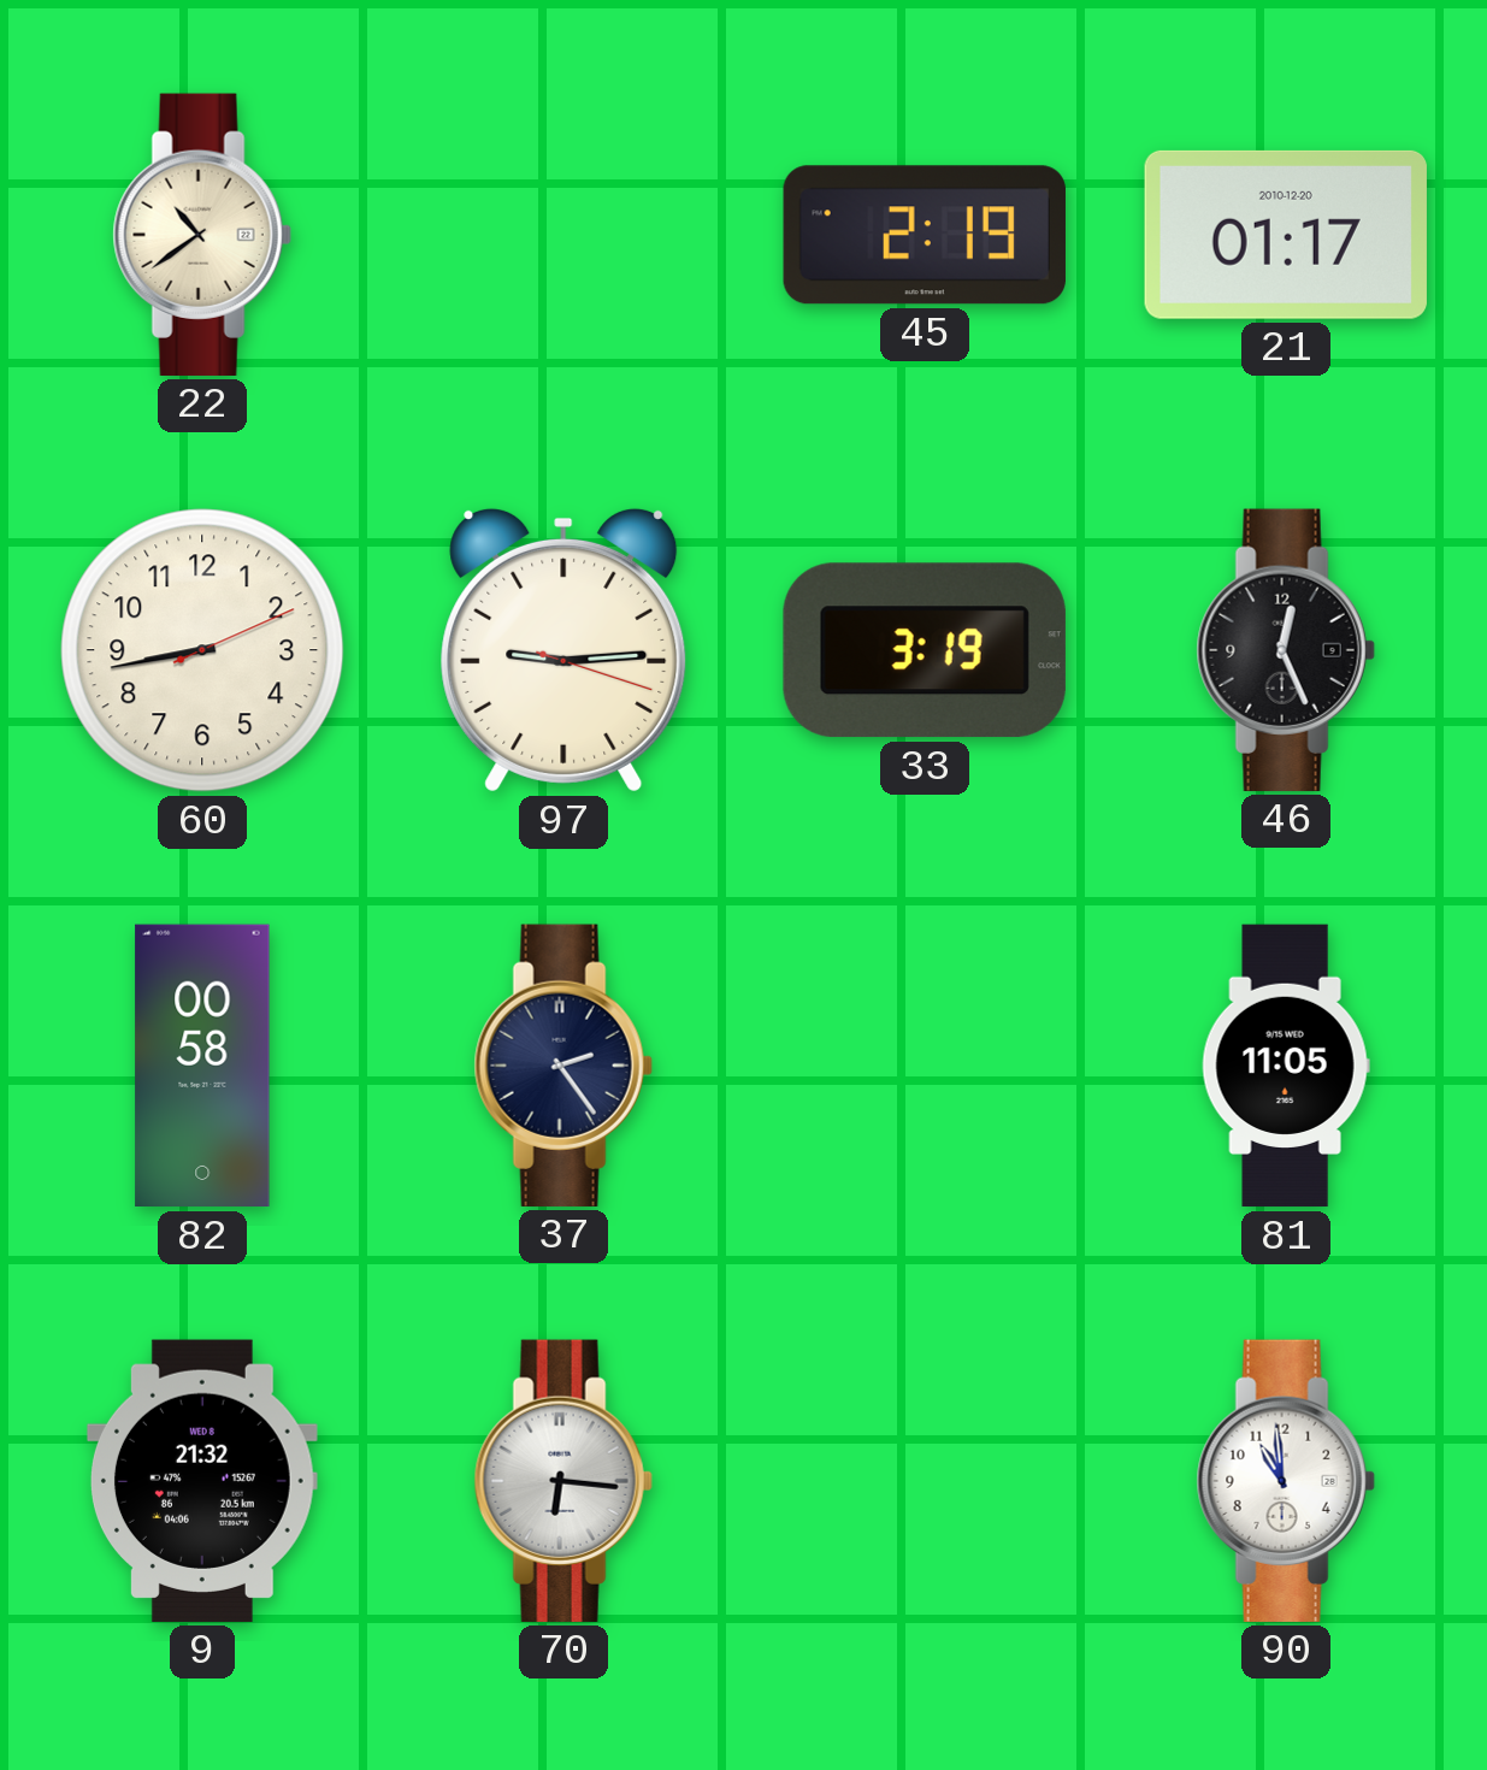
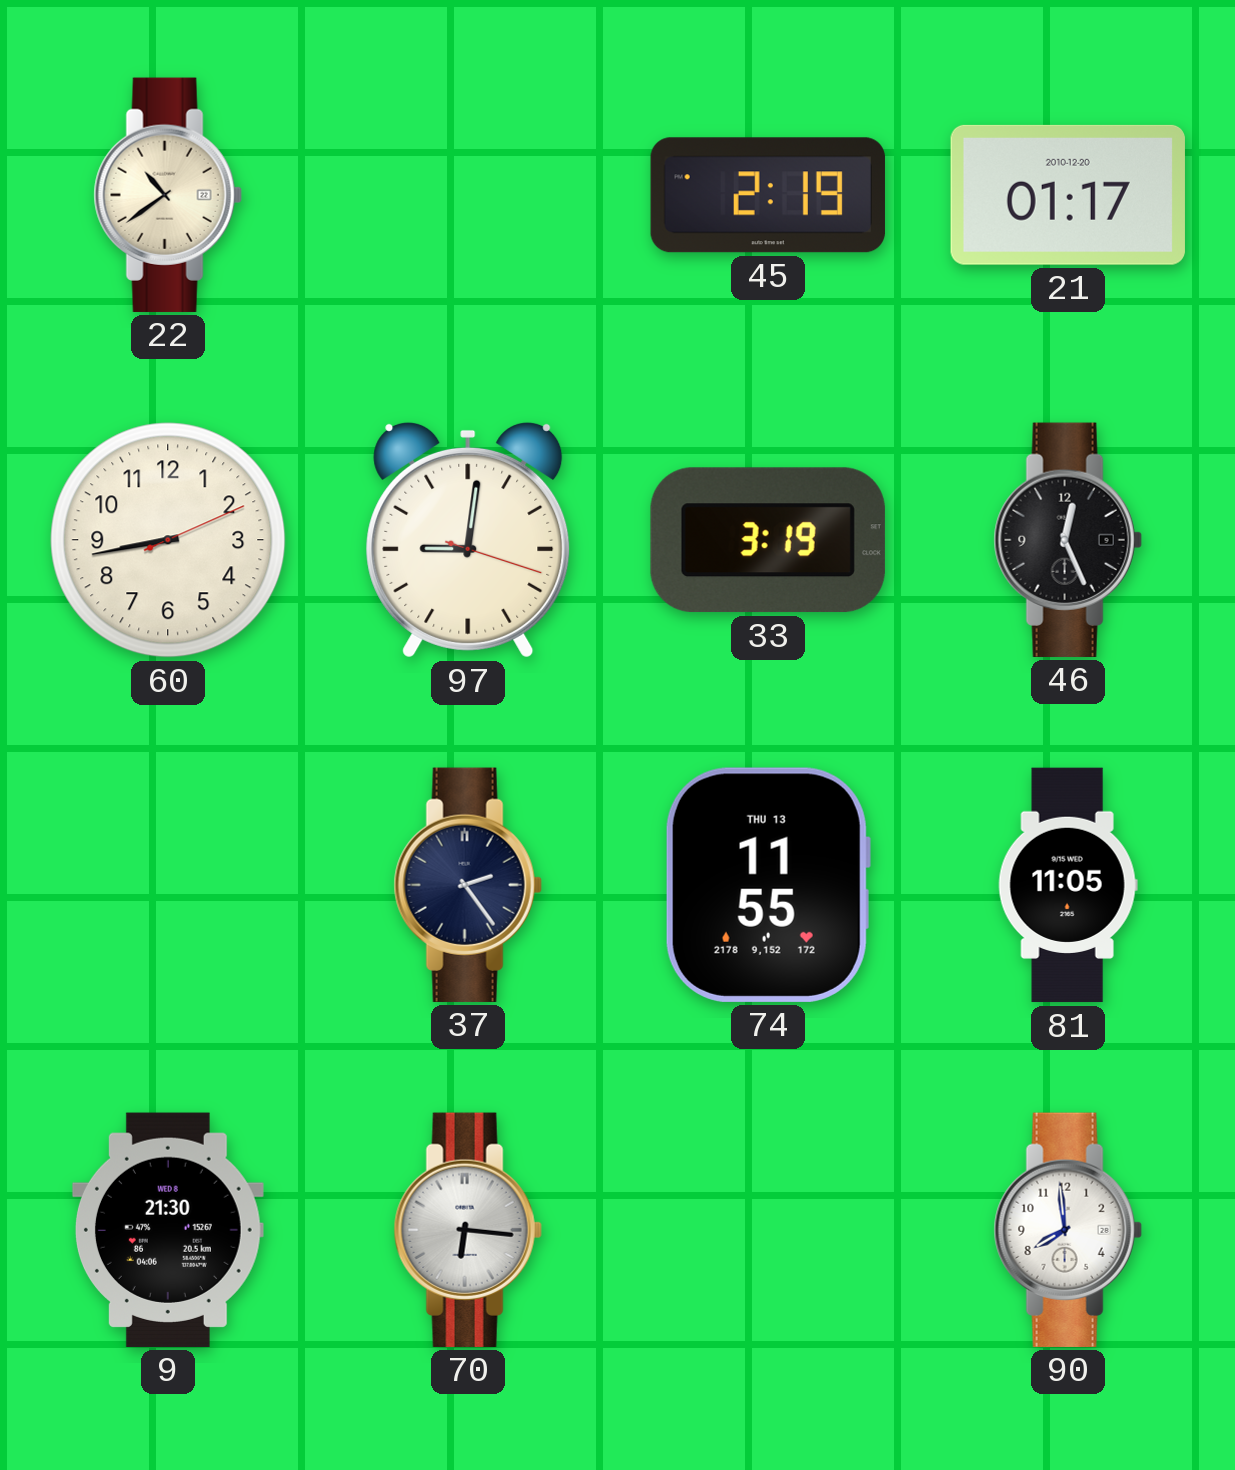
97: 9:14 -> 9:01
82: 00:58 -> none
74: none -> 11:55
9: 21:32 -> 21:30
90: 10:59 -> 7:59
